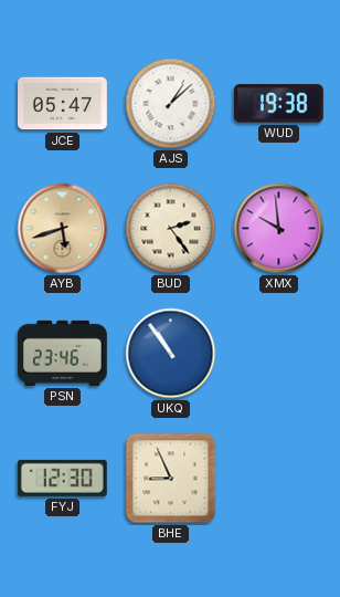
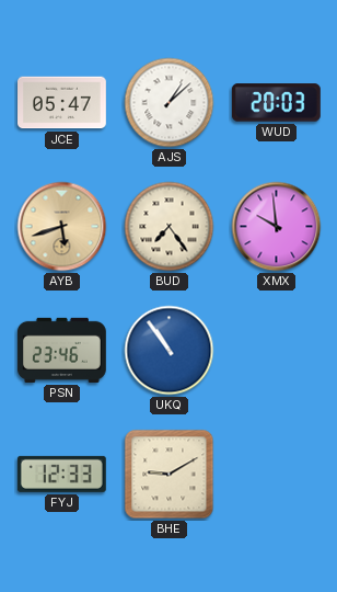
WUD: 19:38 -> 20:03
BUD: 2:24 -> 7:24
FYJ: 12:30 -> 12:33
BHE: 8:56 -> 9:10
